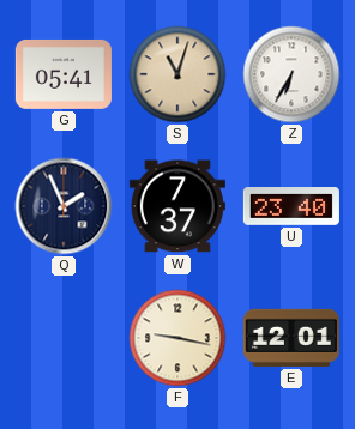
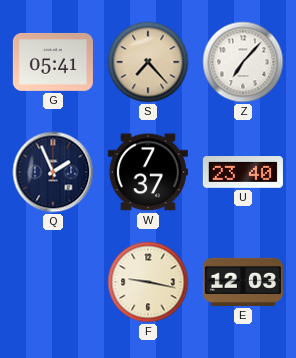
S: 11:03 -> 7:23
Z: 6:35 -> 7:07
E: 12:01 -> 12:03
